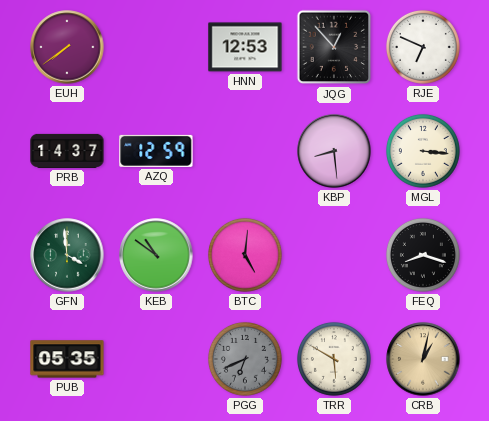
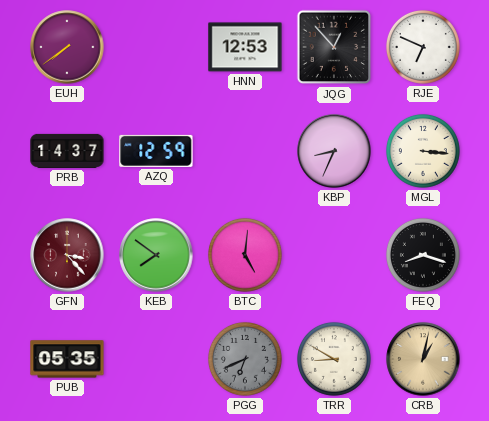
KBP: 8:29 -> 8:34
GFN: 3:59 -> 3:23
GFN dial: green -> burgundy
KEB: 10:51 -> 7:51
TRR: 5:50 -> 8:50
